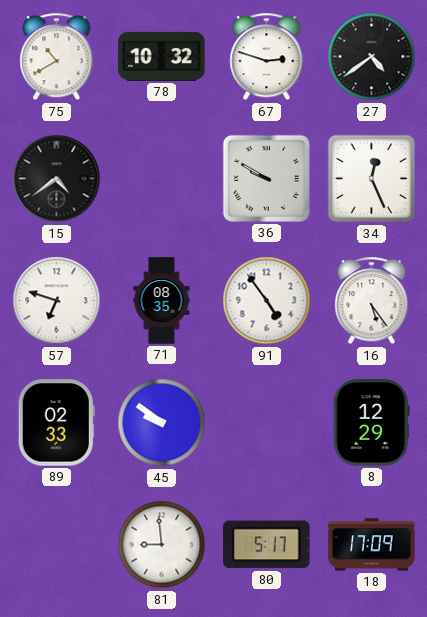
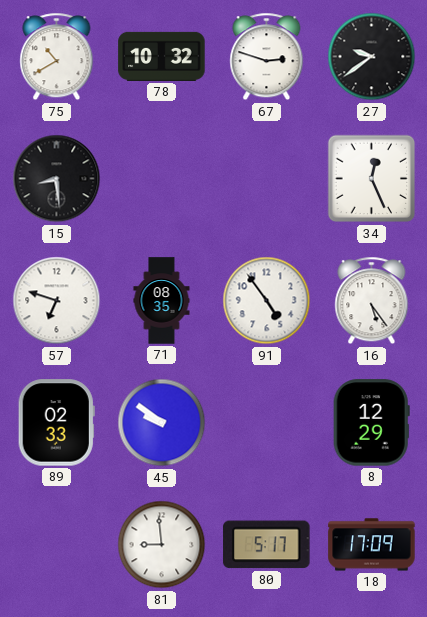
27: 4:39 -> 9:39
15: 4:39 -> 8:29
36: 9:50 -> none
